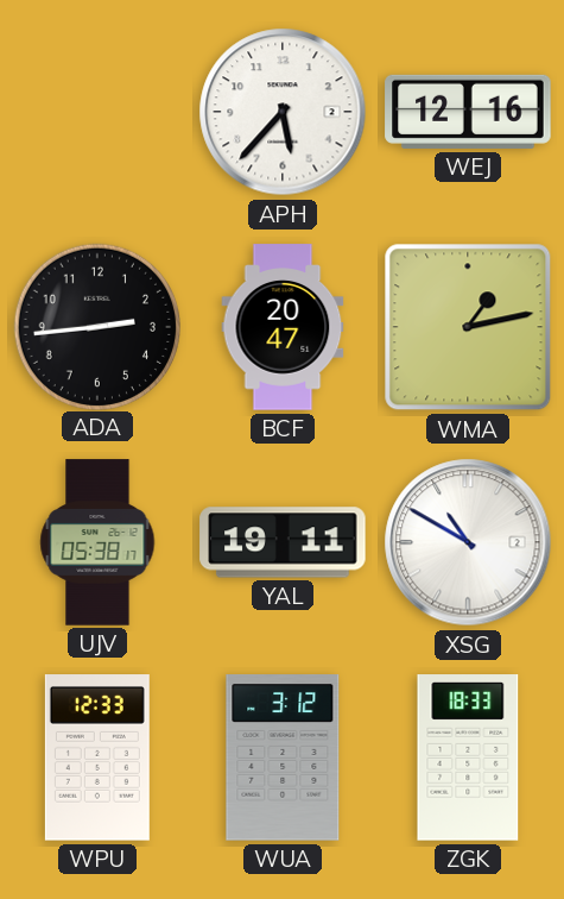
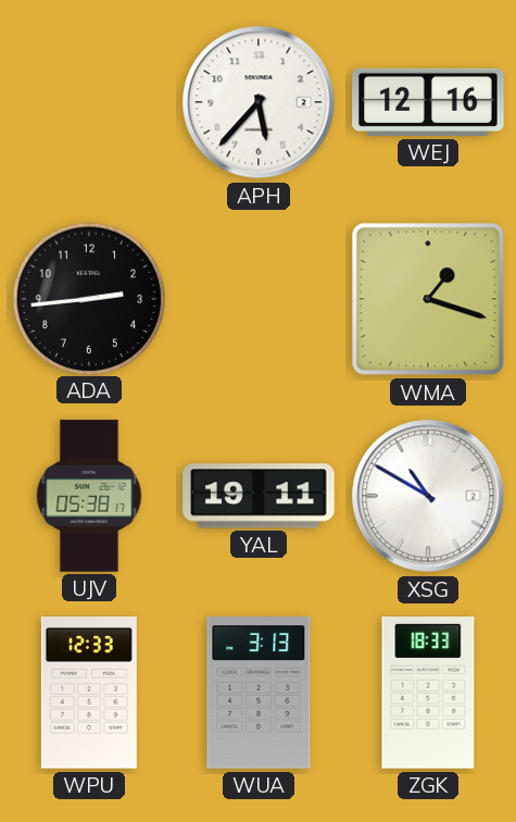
BCF: 20:47 -> none
WMA: 1:13 -> 1:18
WUA: 3:12 -> 3:13
